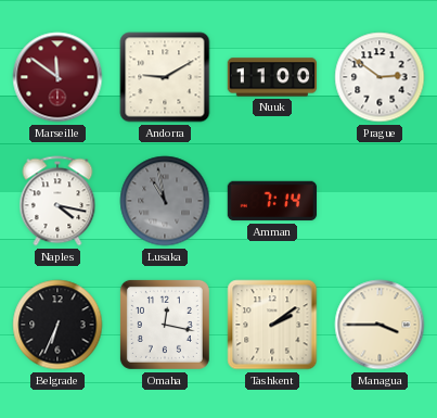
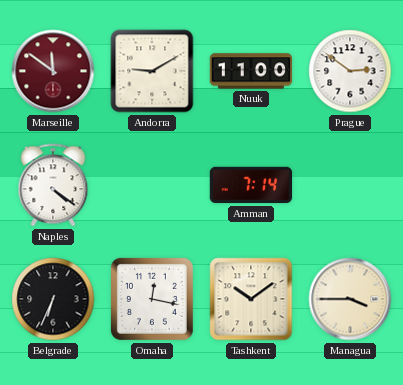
Naples: 4:17 -> 4:21
Lusaka: 10:58 -> none
Tashkent: 2:09 -> 10:09
